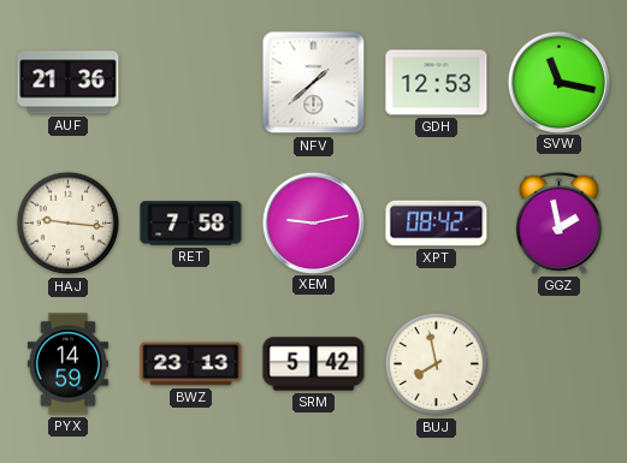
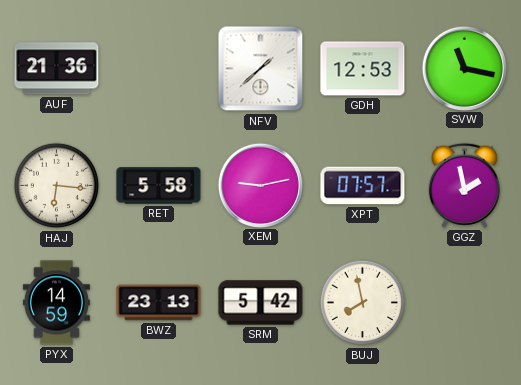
HAJ: 9:16 -> 6:16
RET: 7:58 -> 5:58
XPT: 08:42 -> 07:57
